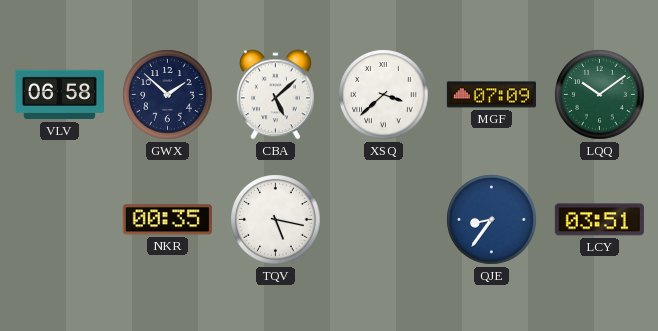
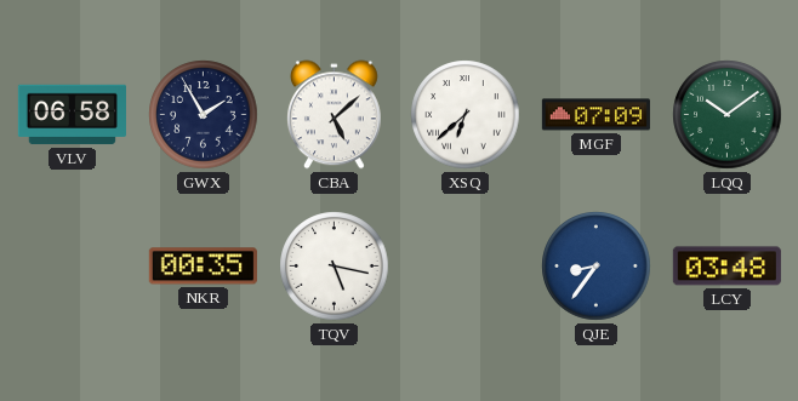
GWX: 1:52 -> 1:55
XSQ: 3:38 -> 6:38
LCY: 03:51 -> 03:48
